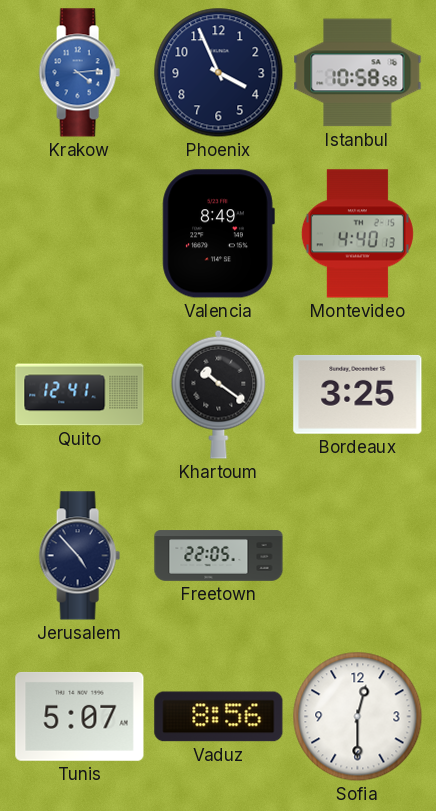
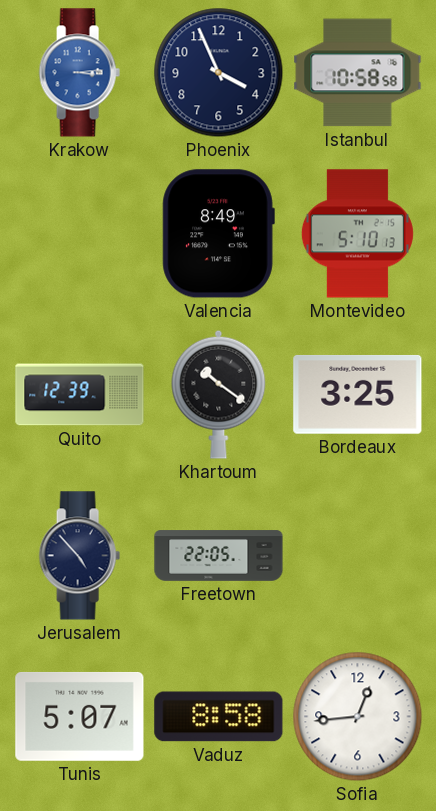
Krakow: 4:14 -> 3:14
Montevideo: 4:40 -> 5:10
Quito: 12:41 -> 12:39
Vaduz: 8:56 -> 8:58
Sofia: 12:30 -> 12:44
